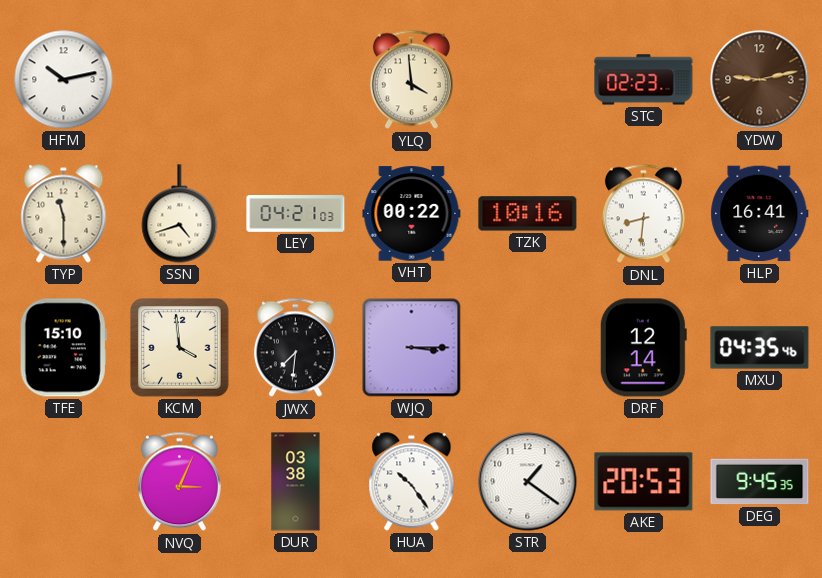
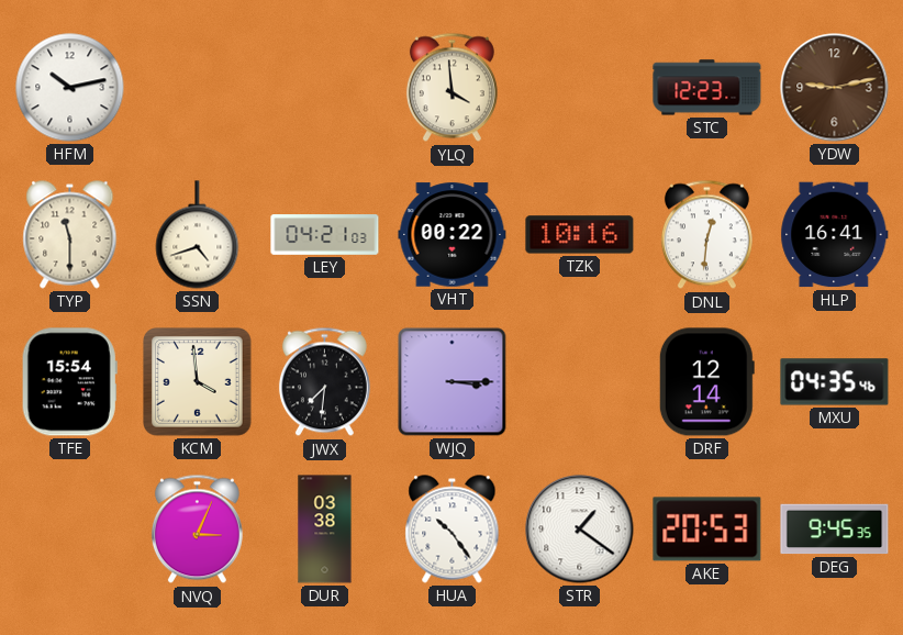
STC: 02:23 -> 12:23
DNL: 8:31 -> 12:31
TFE: 15:10 -> 15:54
